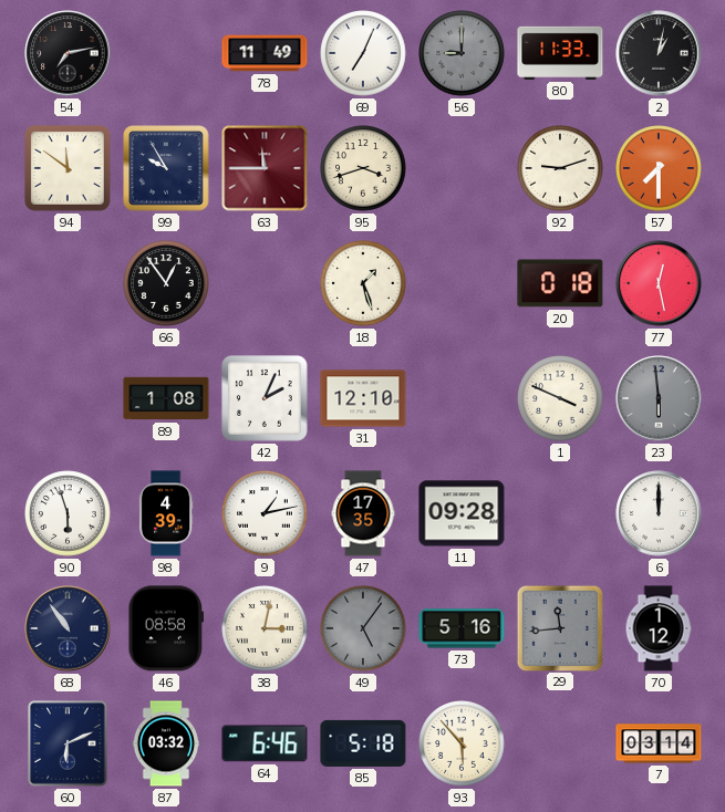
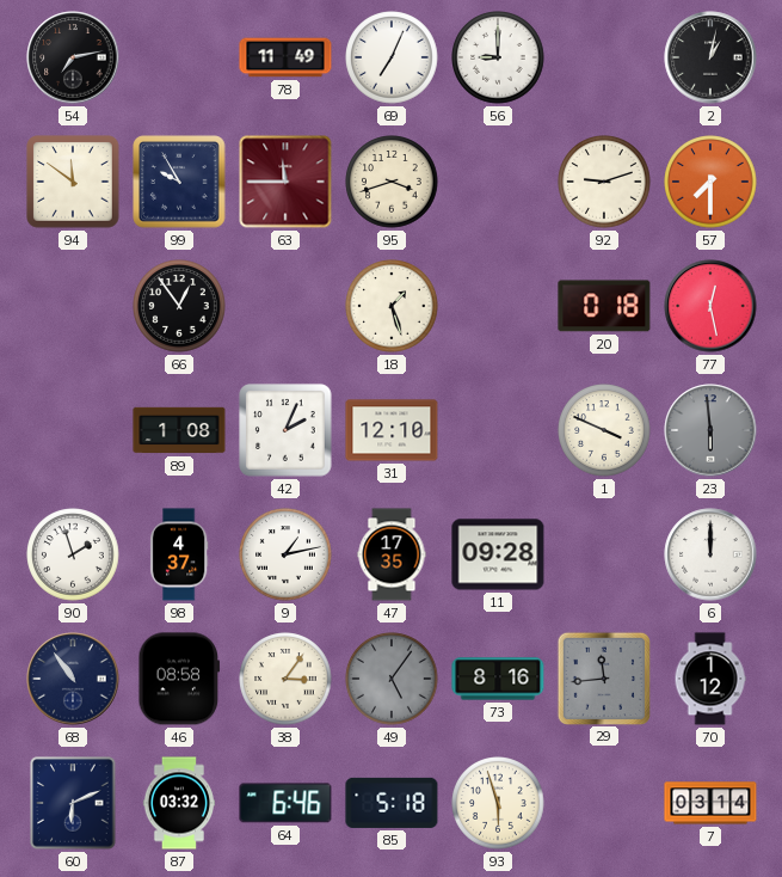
56 dial: grey -> white
80: 11:33 -> none
90: 5:57 -> 1:57
98: 4:39 -> 4:37
38: 3:02 -> 3:06
73: 5:16 -> 8:16
93: 5:53 -> 5:57
